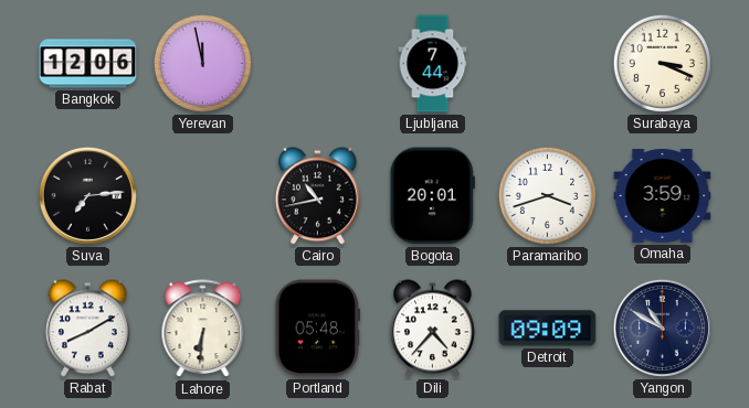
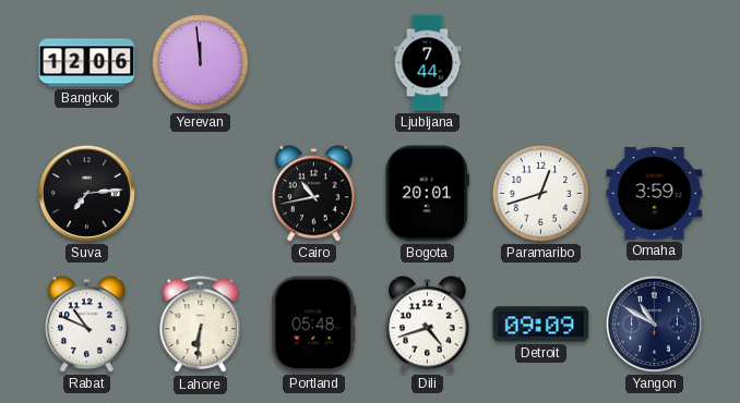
Yerevan: 11:58 -> 11:59
Surabaya: 3:19 -> none
Paramaribo: 3:42 -> 12:42
Rabat: 8:10 -> 10:49
Dili: 4:37 -> 4:42
